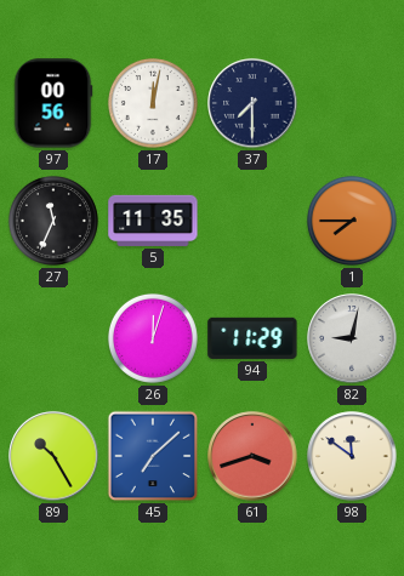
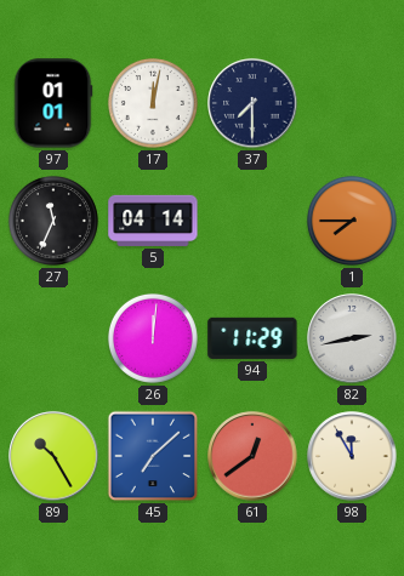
97: 00:56 -> 01:01
5: 11:35 -> 04:14
26: 12:03 -> 12:01
82: 9:02 -> 2:43
61: 3:42 -> 12:39
98: 11:51 -> 11:55
